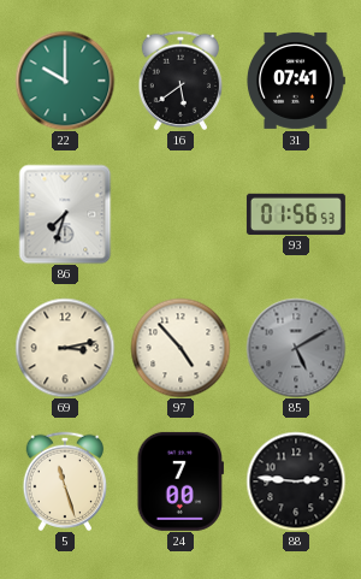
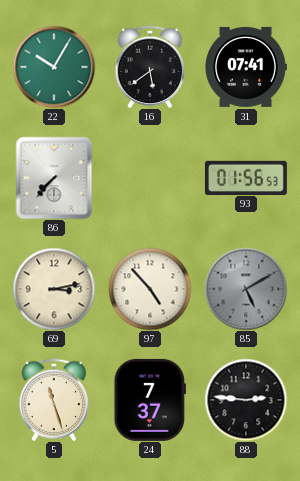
22: 10:00 -> 10:05
86: 7:33 -> 7:37
24: 7:00 -> 7:37
